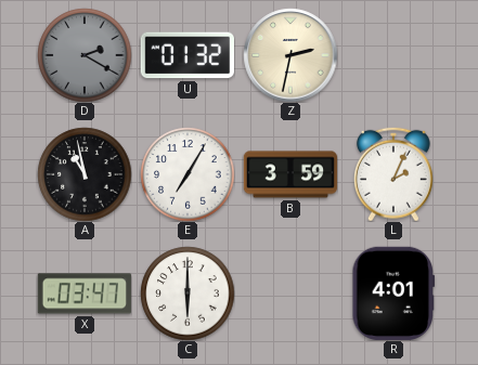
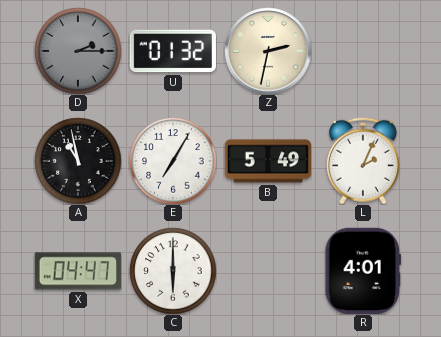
D: 2:20 -> 2:15
B: 3:59 -> 5:49
X: 03:47 -> 04:47
